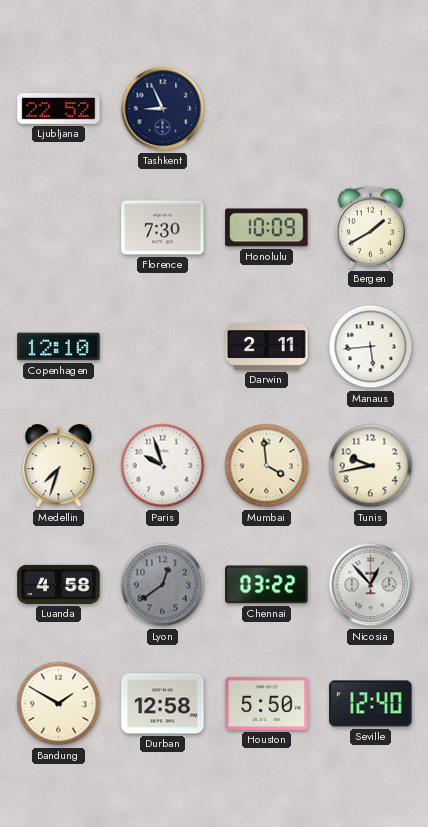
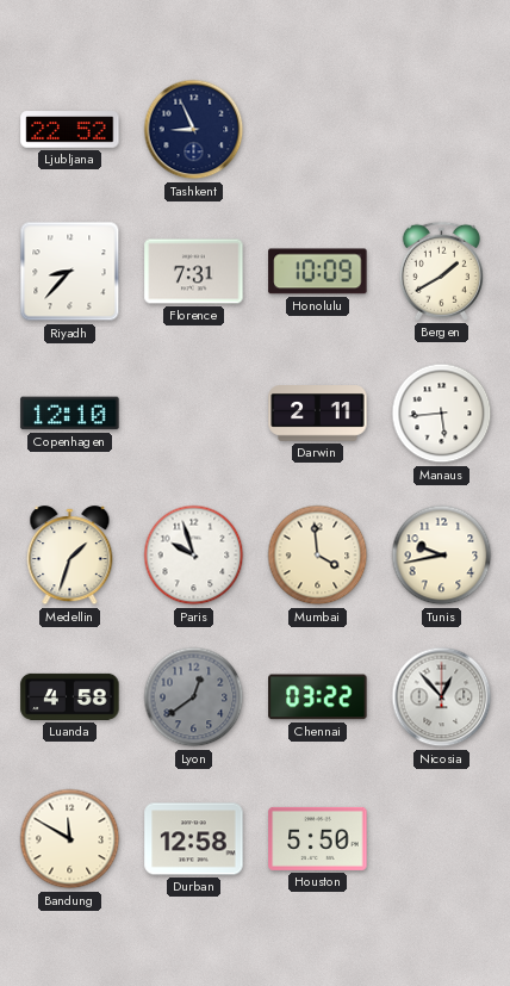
Riyadh: none -> 8:37
Florence: 7:30 -> 7:31
Medellin: 7:33 -> 1:33
Bandung: 1:50 -> 11:50
Seville: 12:40 -> none
